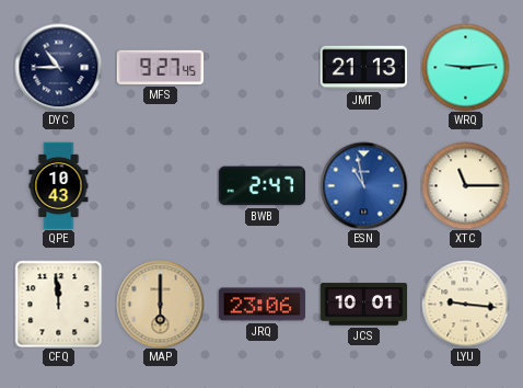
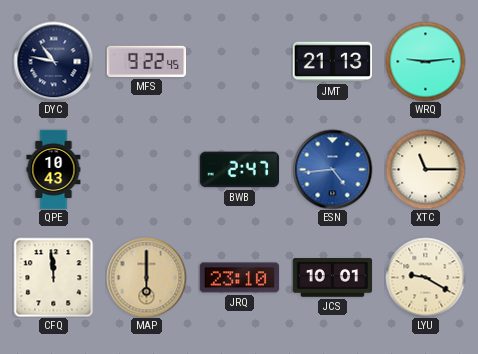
DYC: 10:45 -> 10:47
MFS: 9:27 -> 9:22
ESN: 10:58 -> 4:44
JRQ: 23:06 -> 23:10
LYU: 9:16 -> 9:20
